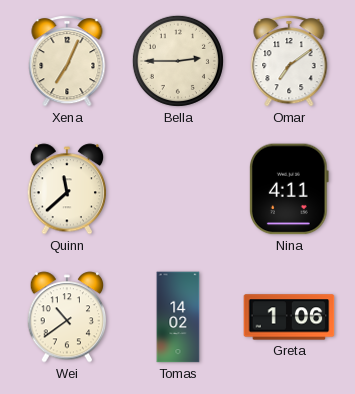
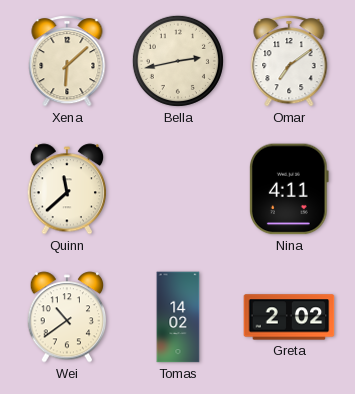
Xena: 7:04 -> 6:08
Bella: 2:45 -> 2:43
Greta: 1:06 -> 2:02
